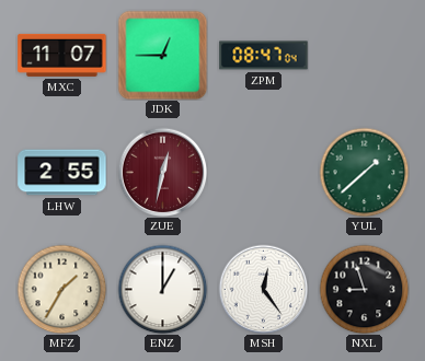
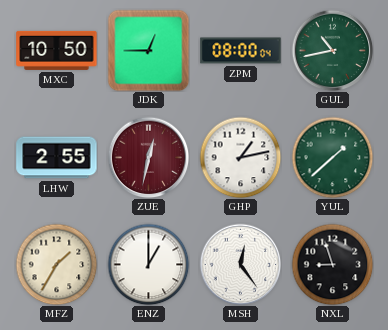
MXC: 11:07 -> 10:50
ZPM: 08:47 -> 08:00
GUL: none -> 10:43
GHP: none -> 1:13
